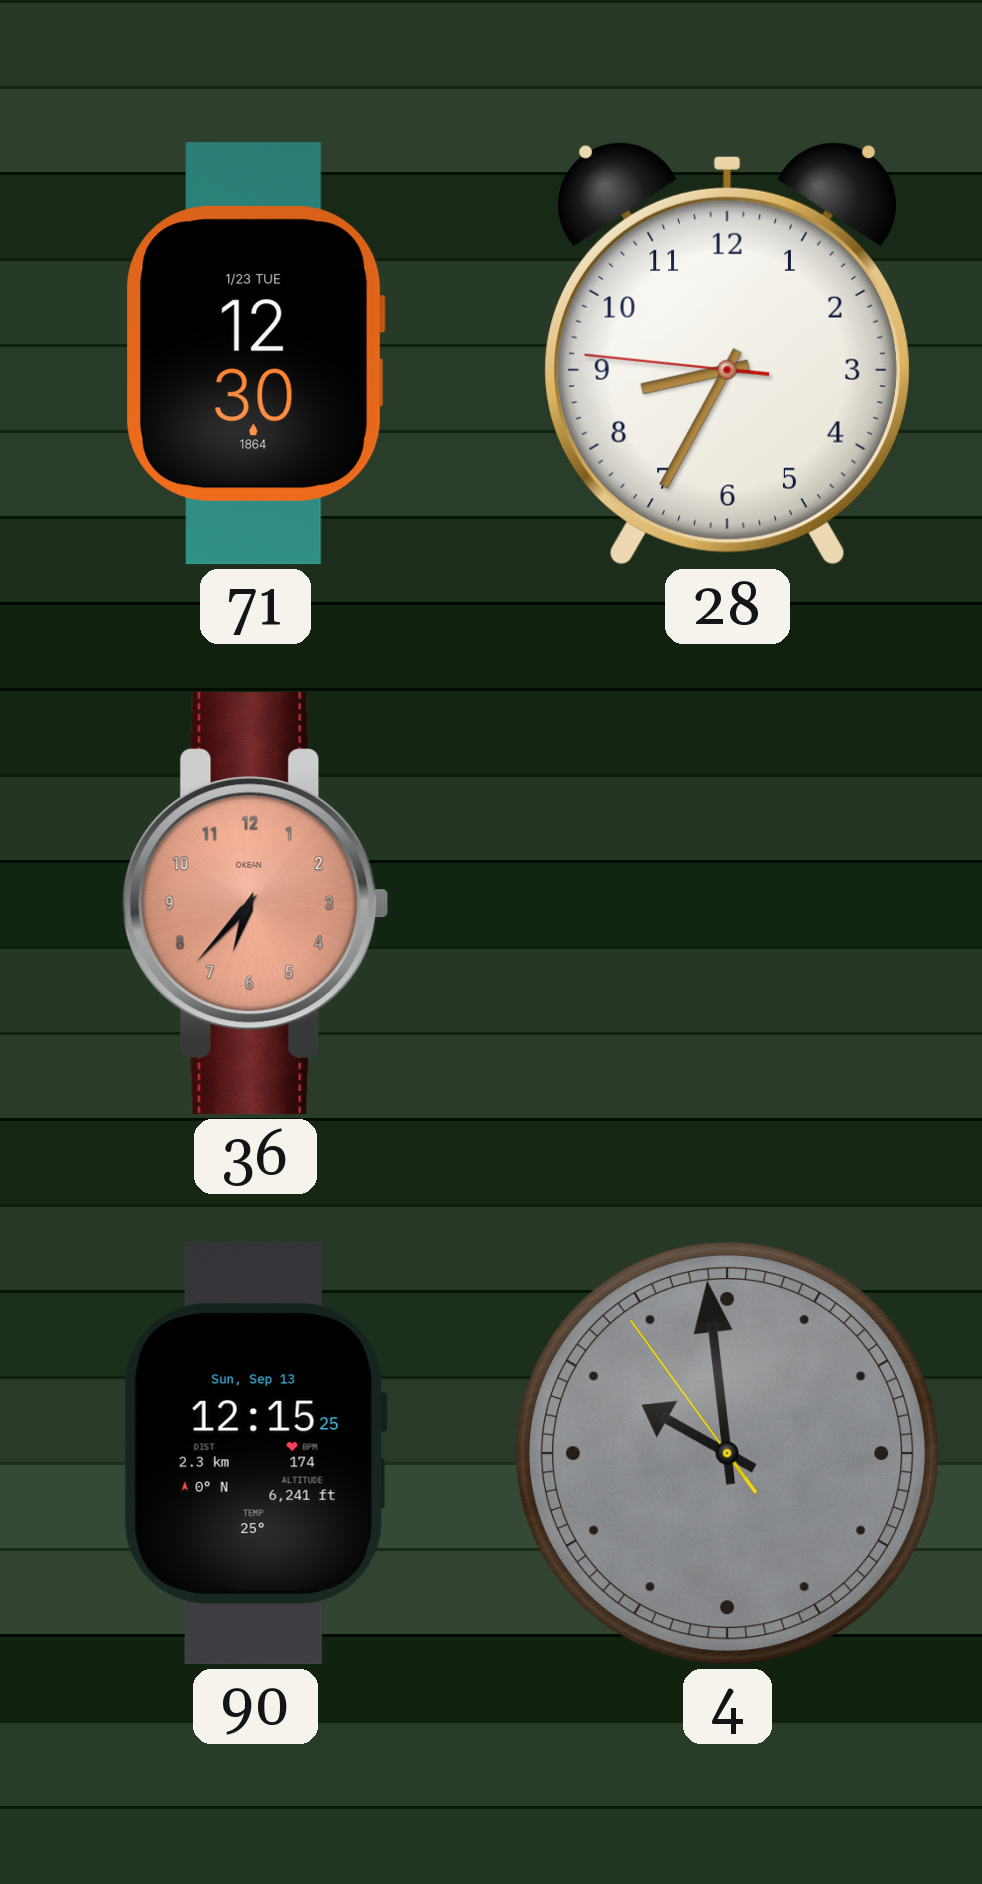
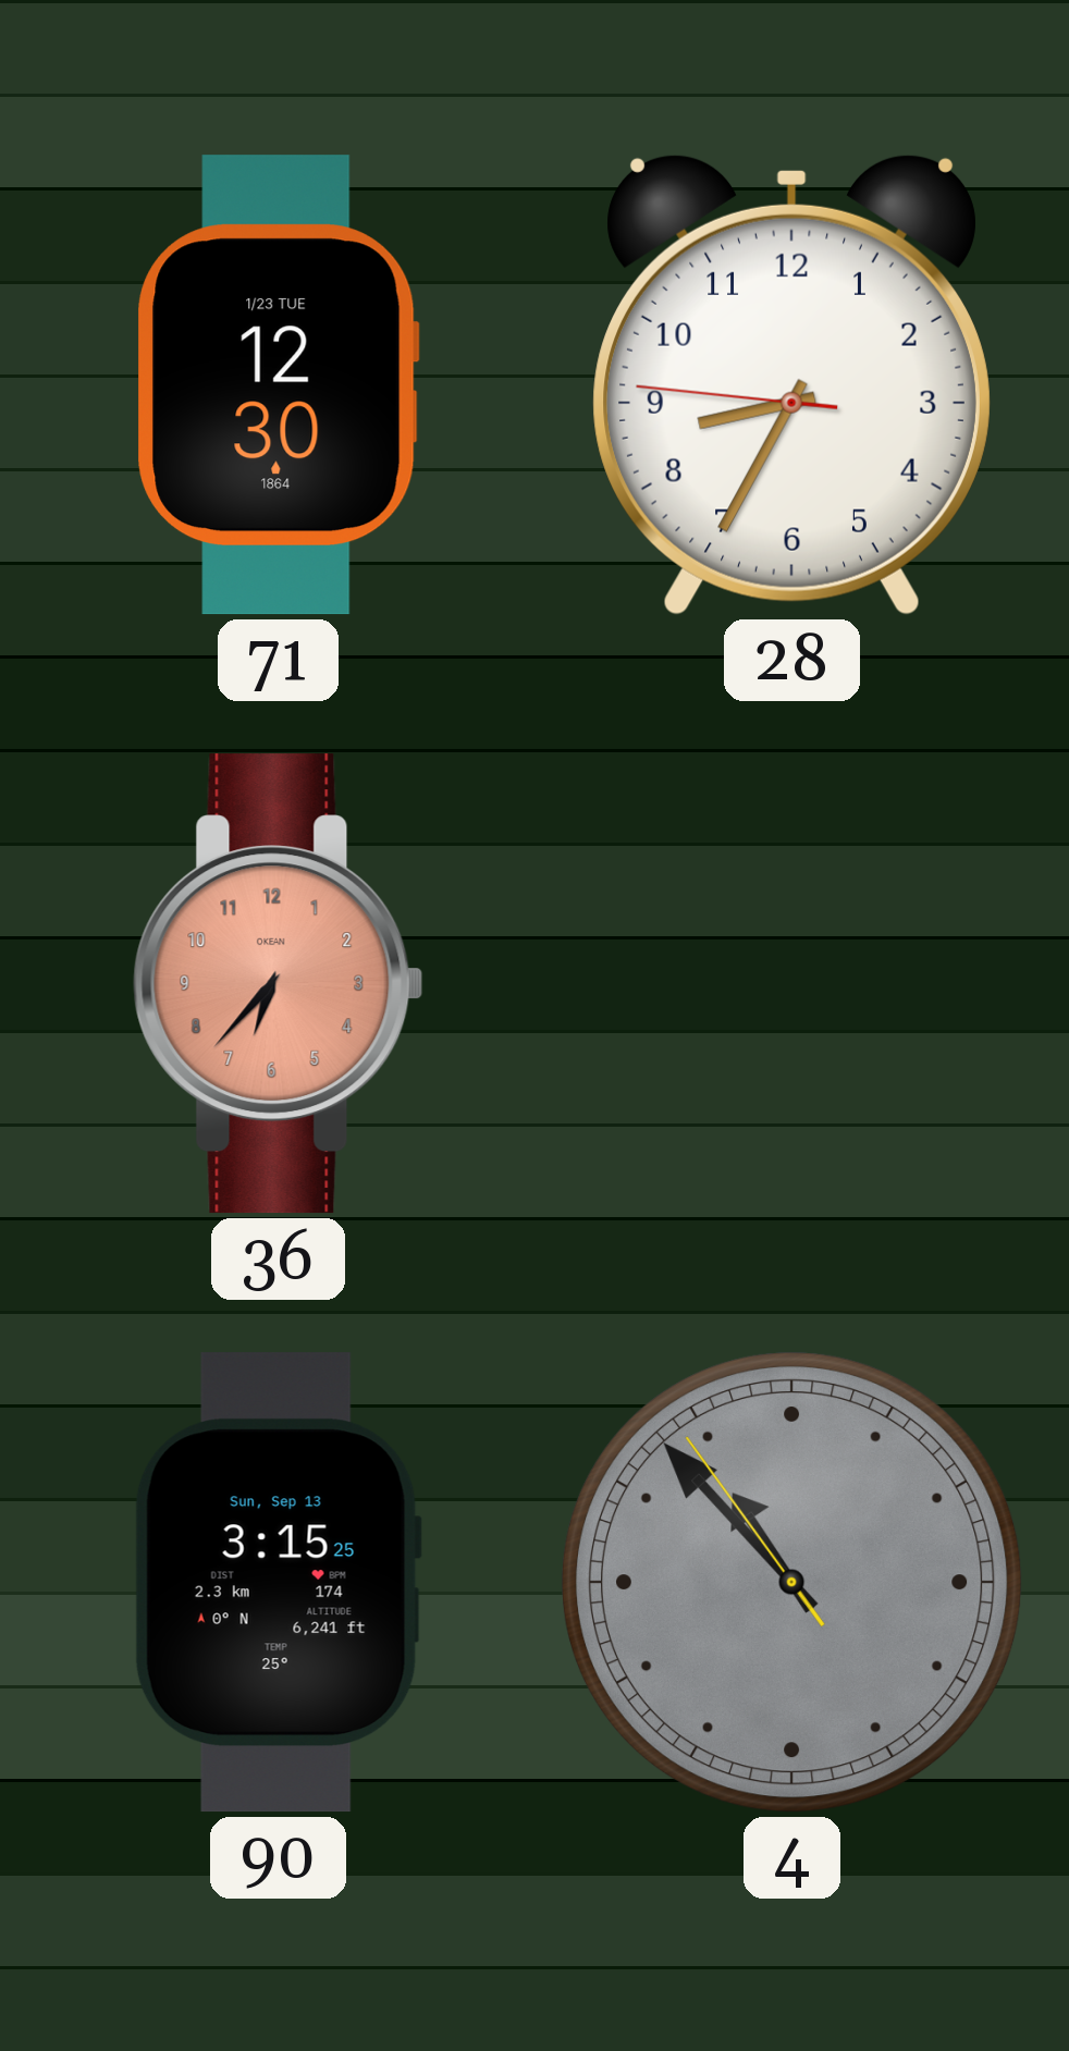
90: 12:15 -> 3:15
4: 9:58 -> 10:52
